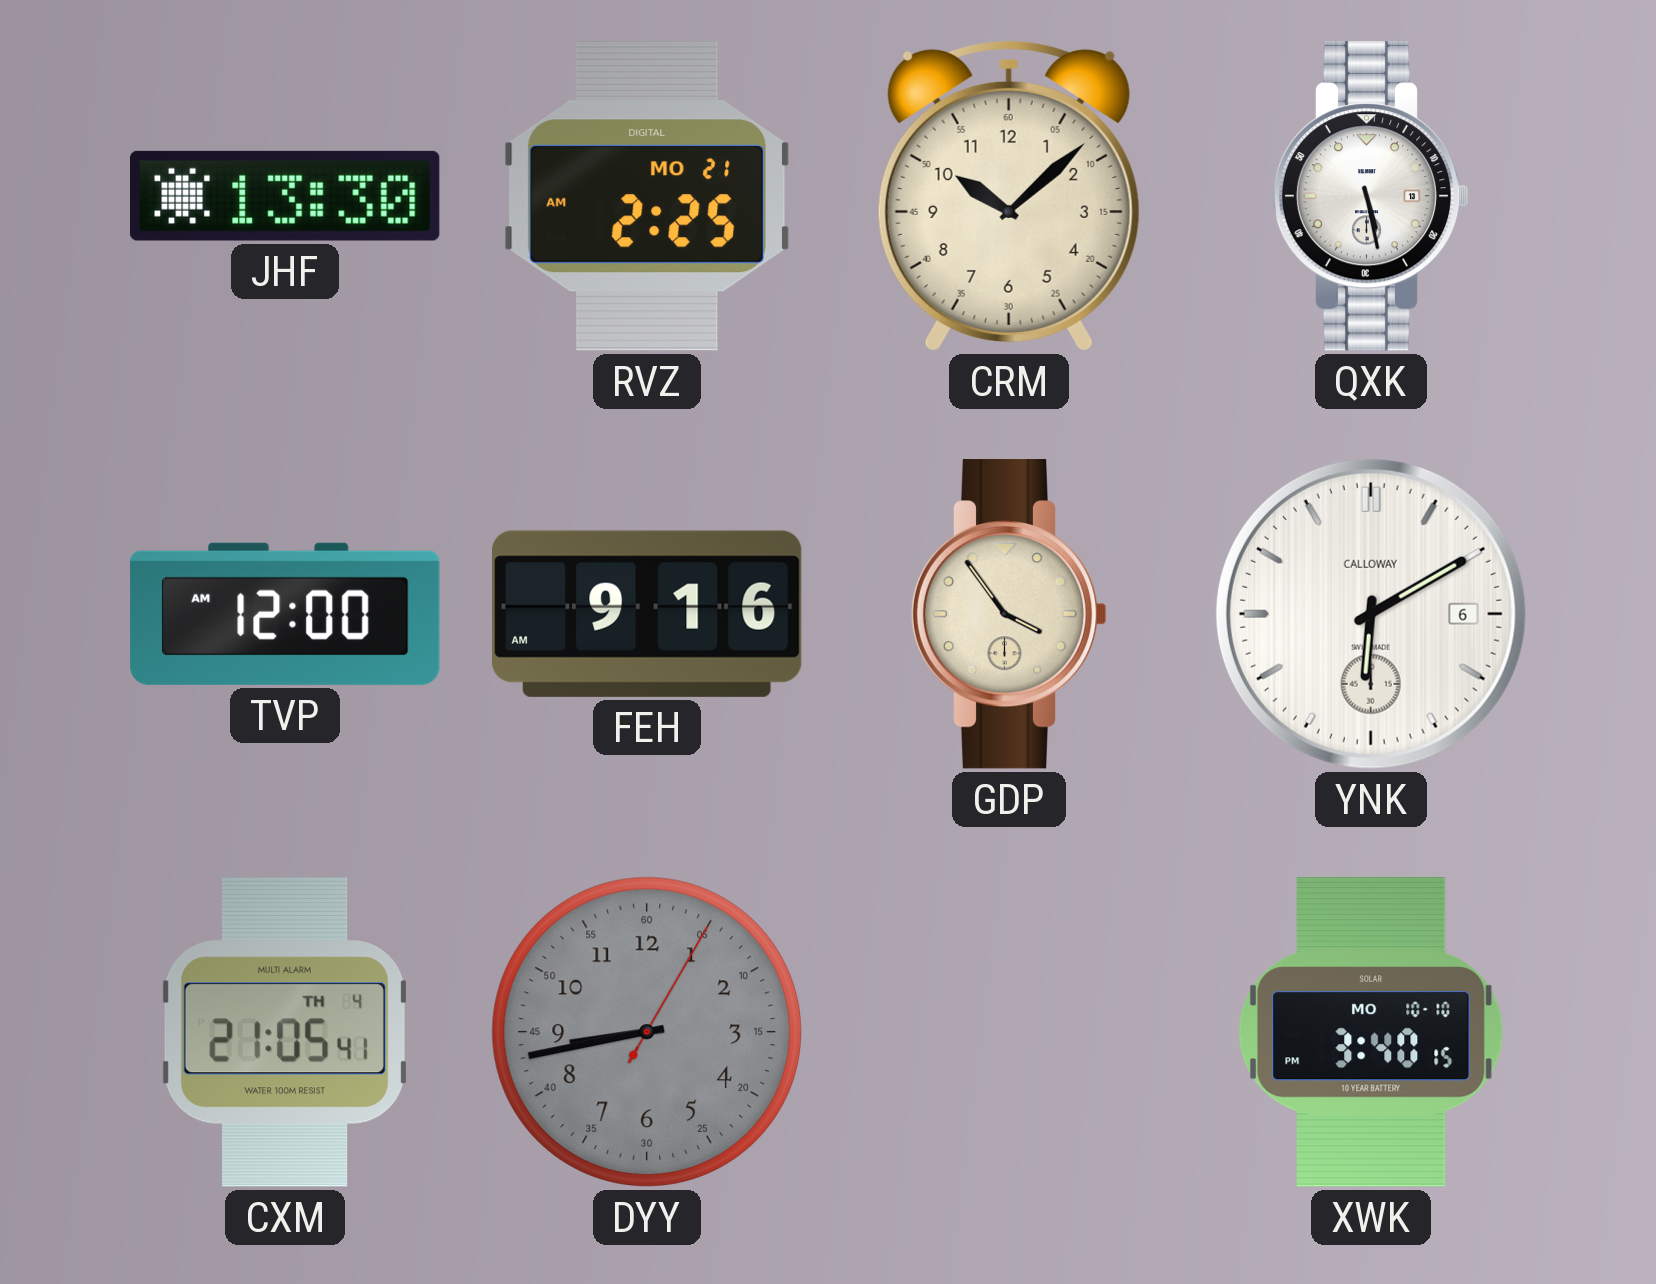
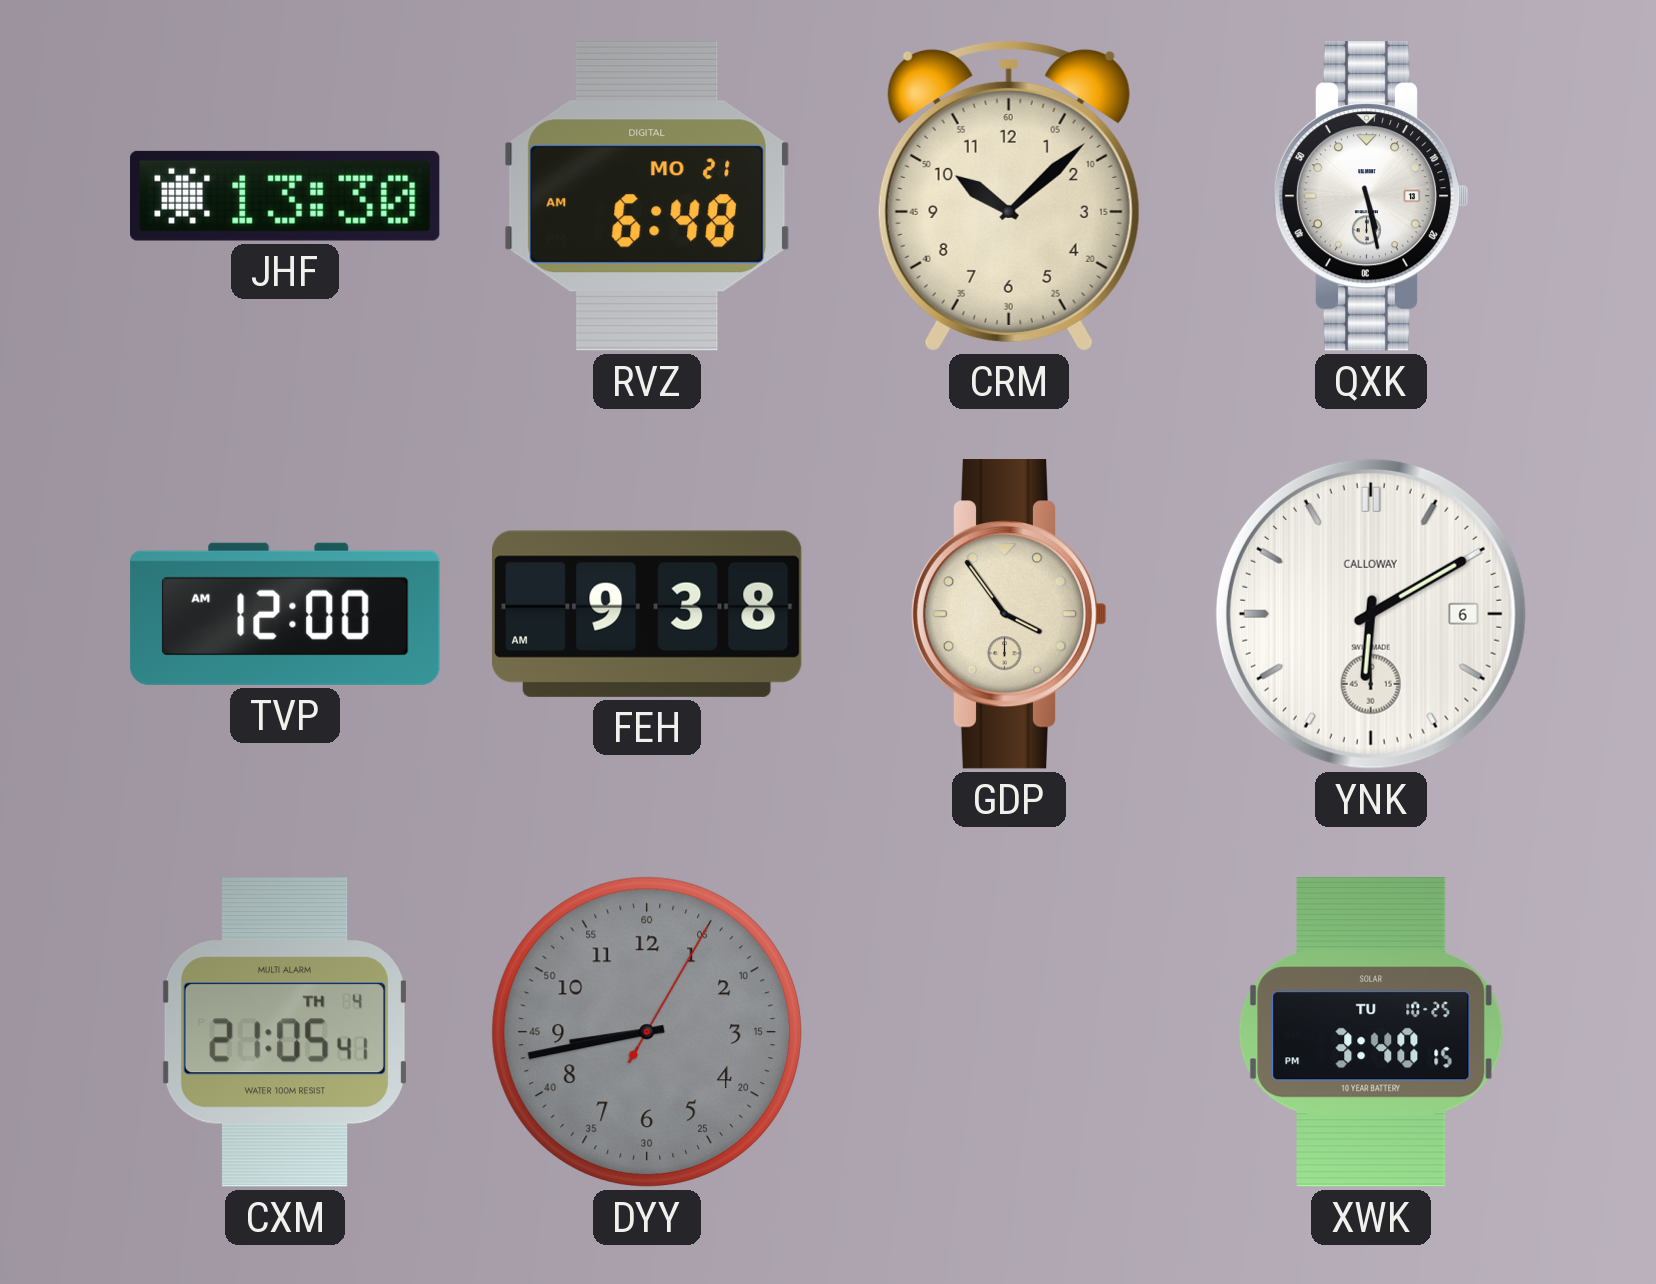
RVZ: 2:25 -> 6:48
FEH: 9:16 -> 9:38
XWK date: MO 10-10 -> TU 10-25
